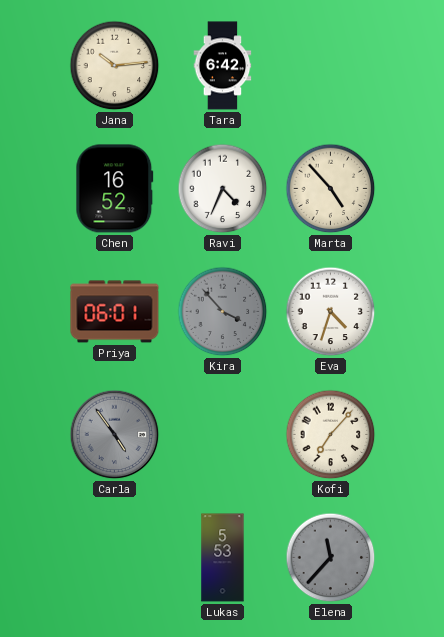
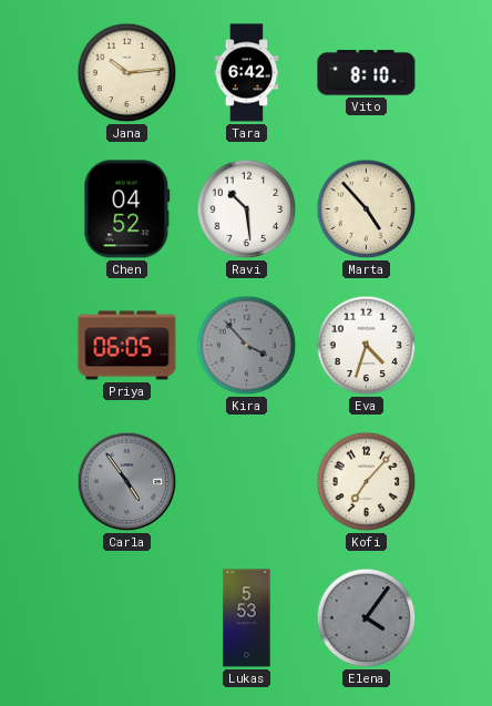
Vito: none -> 8:10
Chen: 16:52 -> 04:52
Ravi: 4:34 -> 10:29
Priya: 06:01 -> 06:05
Elena: 11:37 -> 4:06
